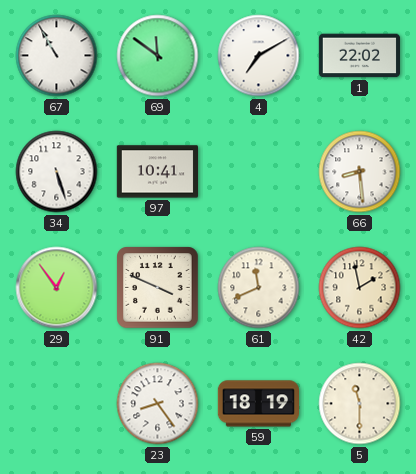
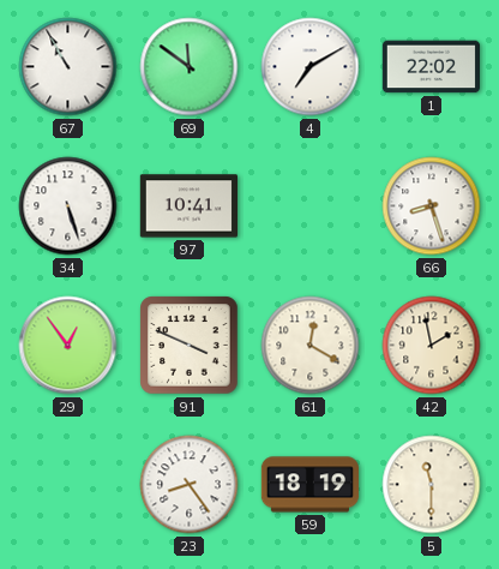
66: 8:29 -> 8:27
61: 11:41 -> 12:20
